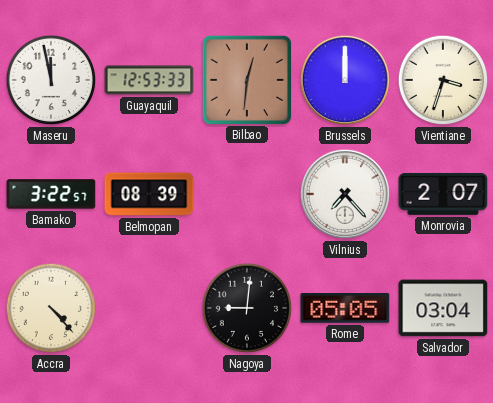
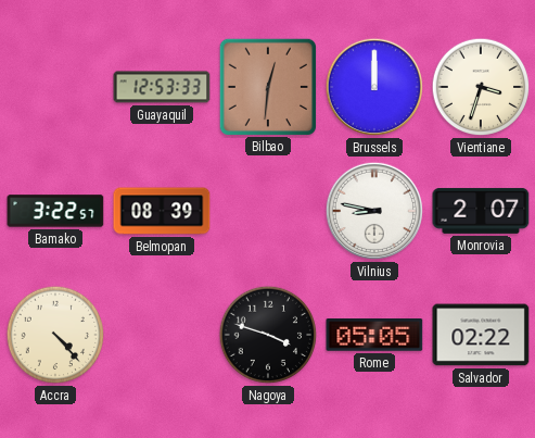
Maseru: 11:58 -> none
Vilnius: 7:23 -> 8:47
Nagoya: 9:01 -> 3:48
Salvador: 03:04 -> 02:22
